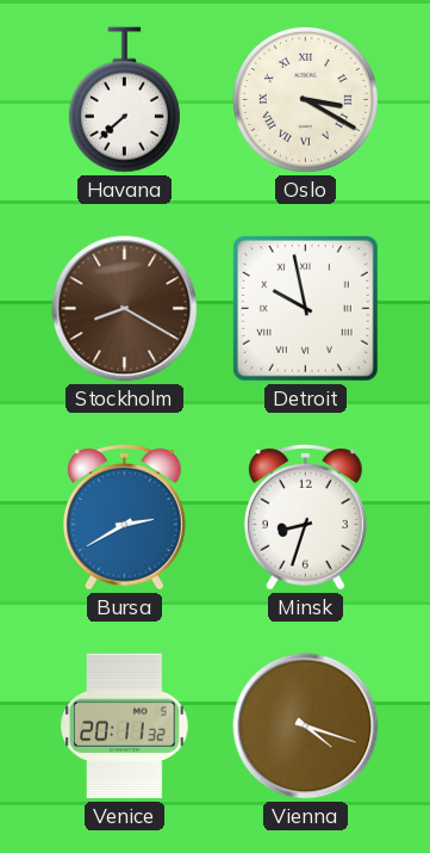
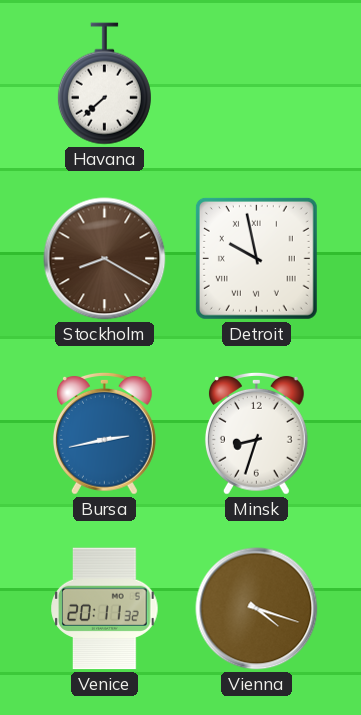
Oslo: 3:20 -> none
Bursa: 2:40 -> 2:43
